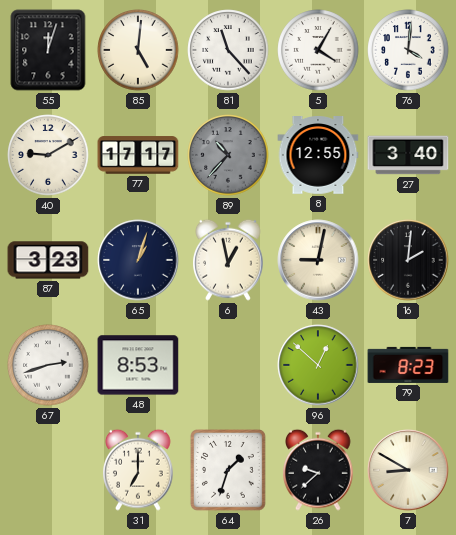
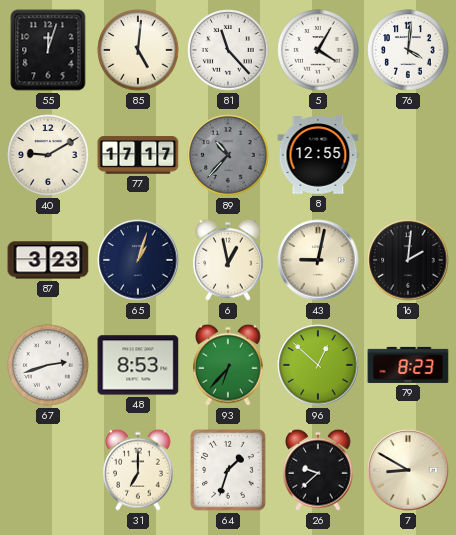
27: 3:40 -> none
93: none -> 6:37
